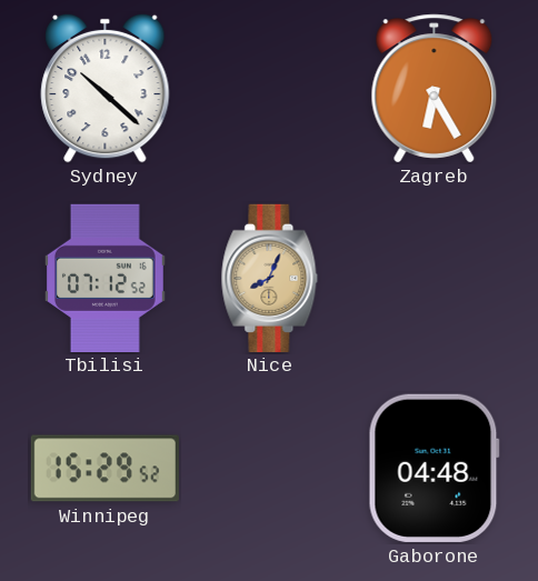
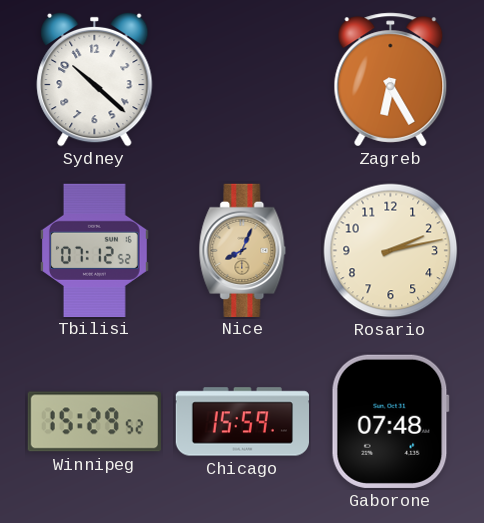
Rosario: none -> 2:13
Chicago: none -> 15:59
Gaborone: 04:48 -> 07:48
